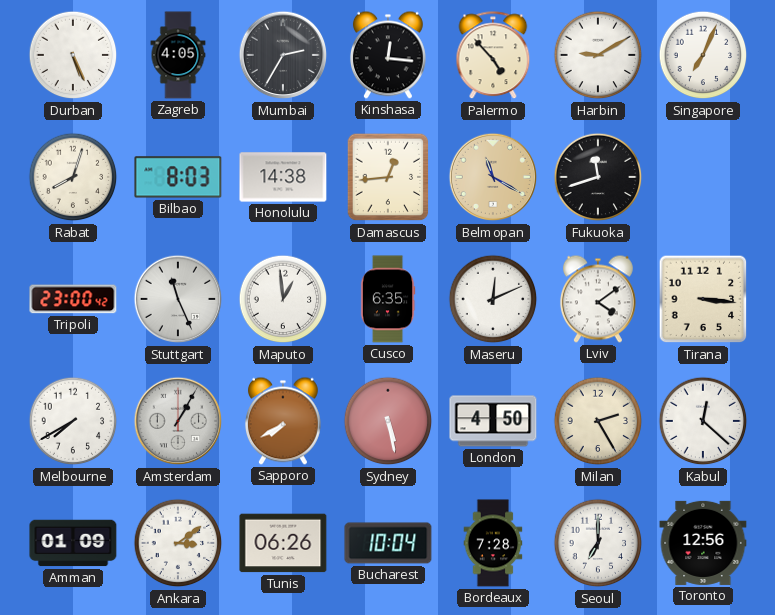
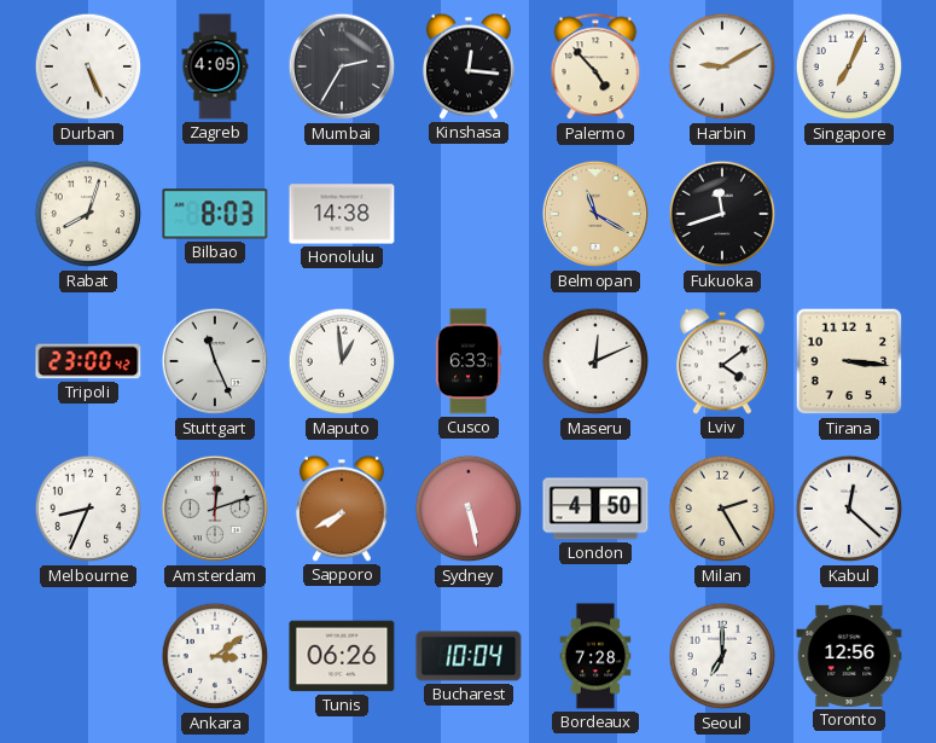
Damascus: 12:44 -> none
Cusco: 6:35 -> 6:33
Melbourne: 7:40 -> 8:34
Amsterdam: 1:05 -> 12:12
Amman: 01:09 -> none
